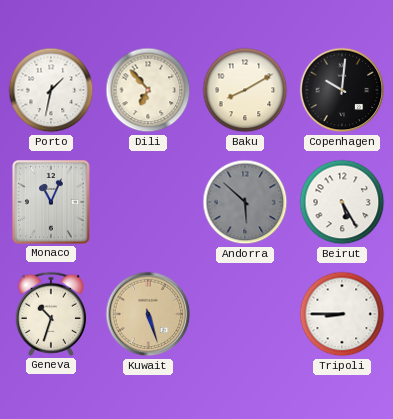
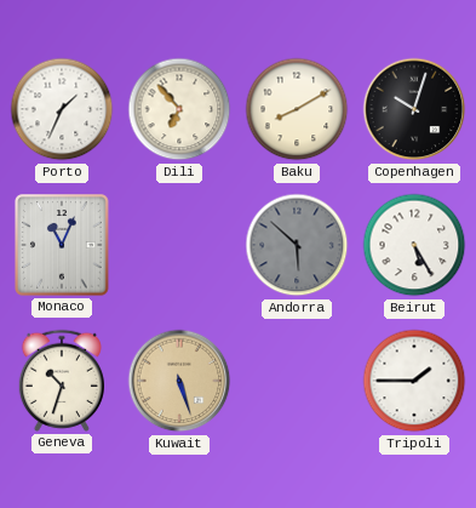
Porto: 1:32 -> 1:34
Copenhagen: 10:01 -> 10:03
Tripoli: 8:45 -> 1:45
